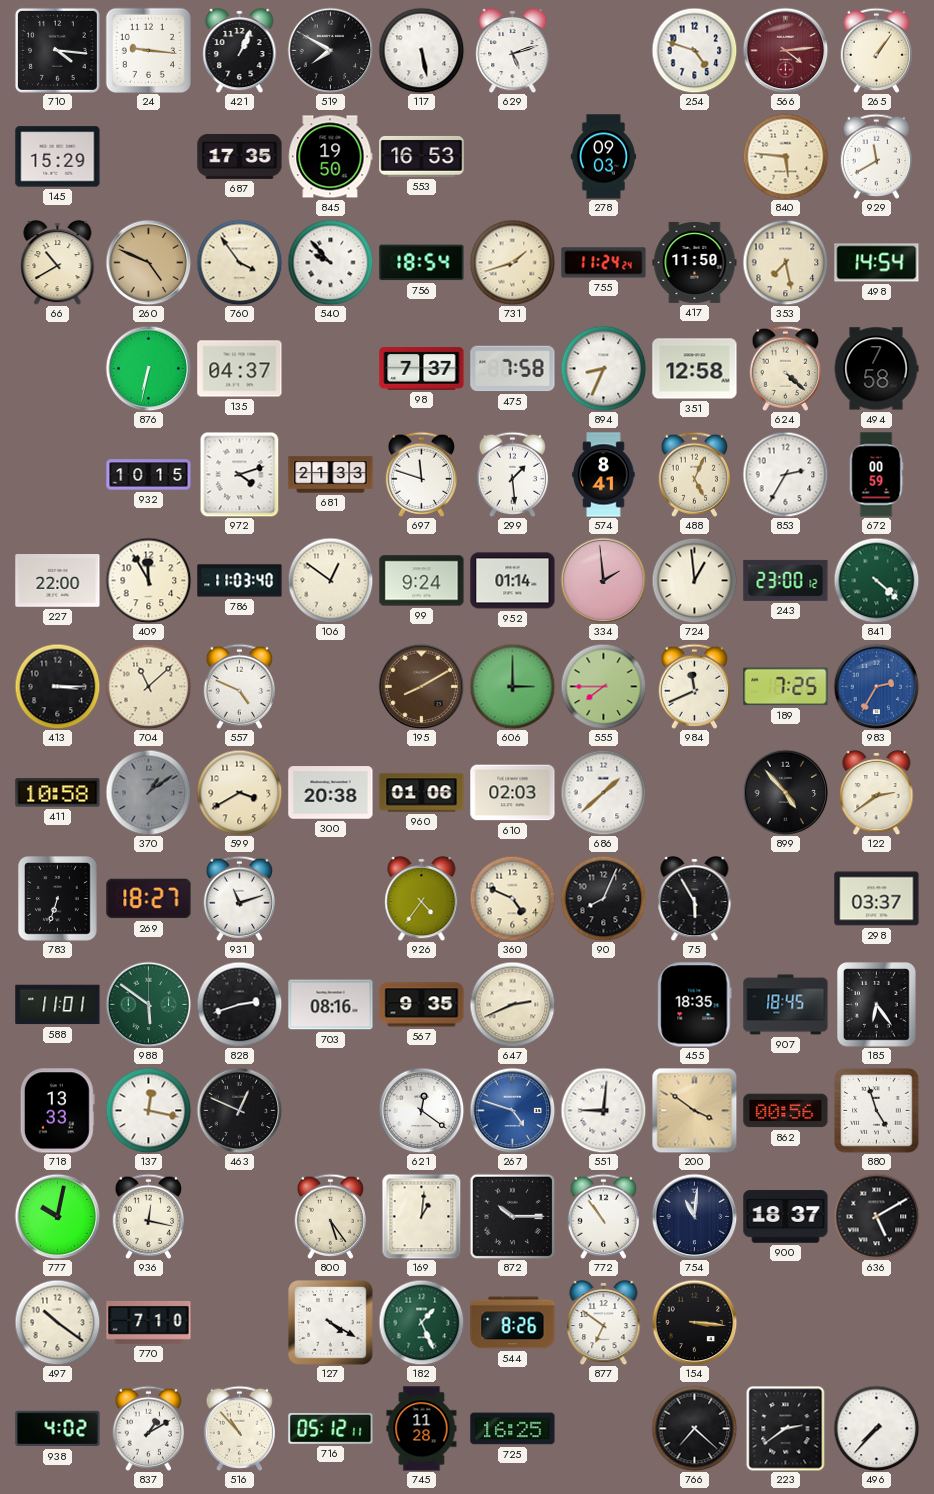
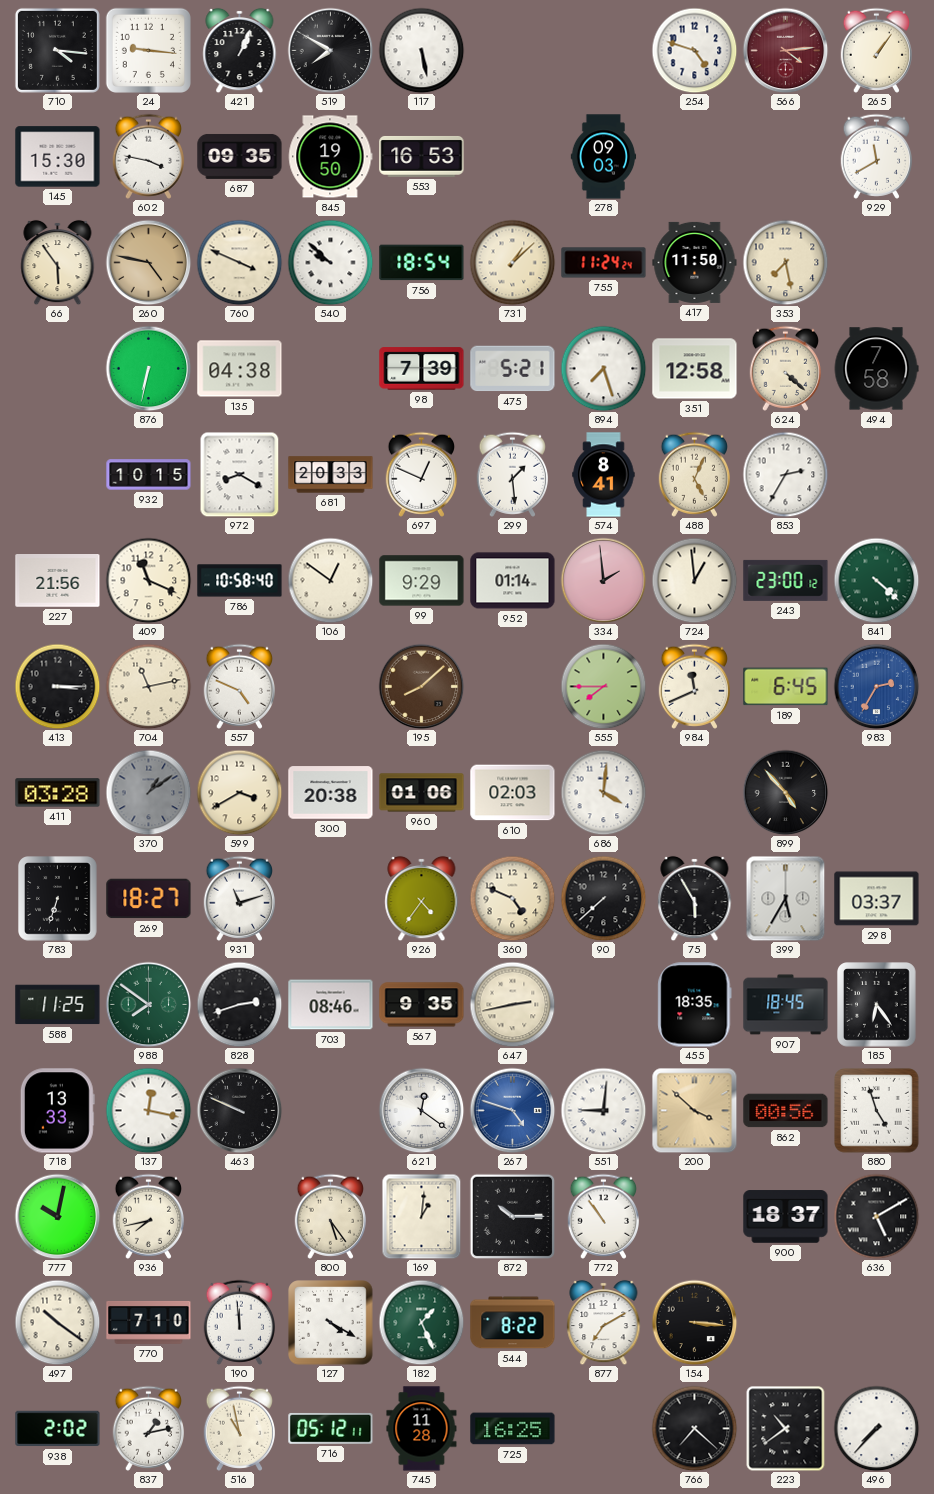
629: 5:12 -> none
145: 15:29 -> 15:30
602: none -> 3:47
687: 17:35 -> 09:35
840: 5:46 -> none
66: 10:40 -> 5:54
260: 4:49 -> 4:47
760: 3:54 -> 3:49
540: 9:53 -> 9:52
731: 1:42 -> 1:08
498: 14:54 -> none
135: 04:37 -> 04:38
98: 7:37 -> 7:39
475: 7:58 -> 5:21
894: 8:34 -> 7:27
972: 4:12 -> 8:20
681: 21:33 -> 20:33
697: 11:48 -> 12:49
672: 00:59 -> none
227: 22:00 -> 21:56
409: 11:55 -> 11:19
786: 11:03 -> 10:58
99: 9:24 -> 9:29
704: 11:08 -> 11:13
195: 8:10 -> 8:08
606: 3:00 -> none
189: 7:25 -> 6:45
411: 10:58 -> 03:28
686: 1:38 -> 4:01
122: 2:39 -> none
90: 8:04 -> 7:38
399: none -> 5:35
588: 11:01 -> 11:25
988: 5:51 -> 7:51
703: 08:16 -> 08:46
647: 2:41 -> 2:43
463: 12:49 -> 9:49
200: 3:51 -> 3:52
936: 12:17 -> 7:43
754: 11:01 -> none
190: none -> 11:59
544: 8:26 -> 8:22
877: 6:51 -> 7:10
938: 4:02 -> 2:02
837: 1:10 -> 1:13
516: 10:53 -> 10:58
223: 2:39 -> 10:39
